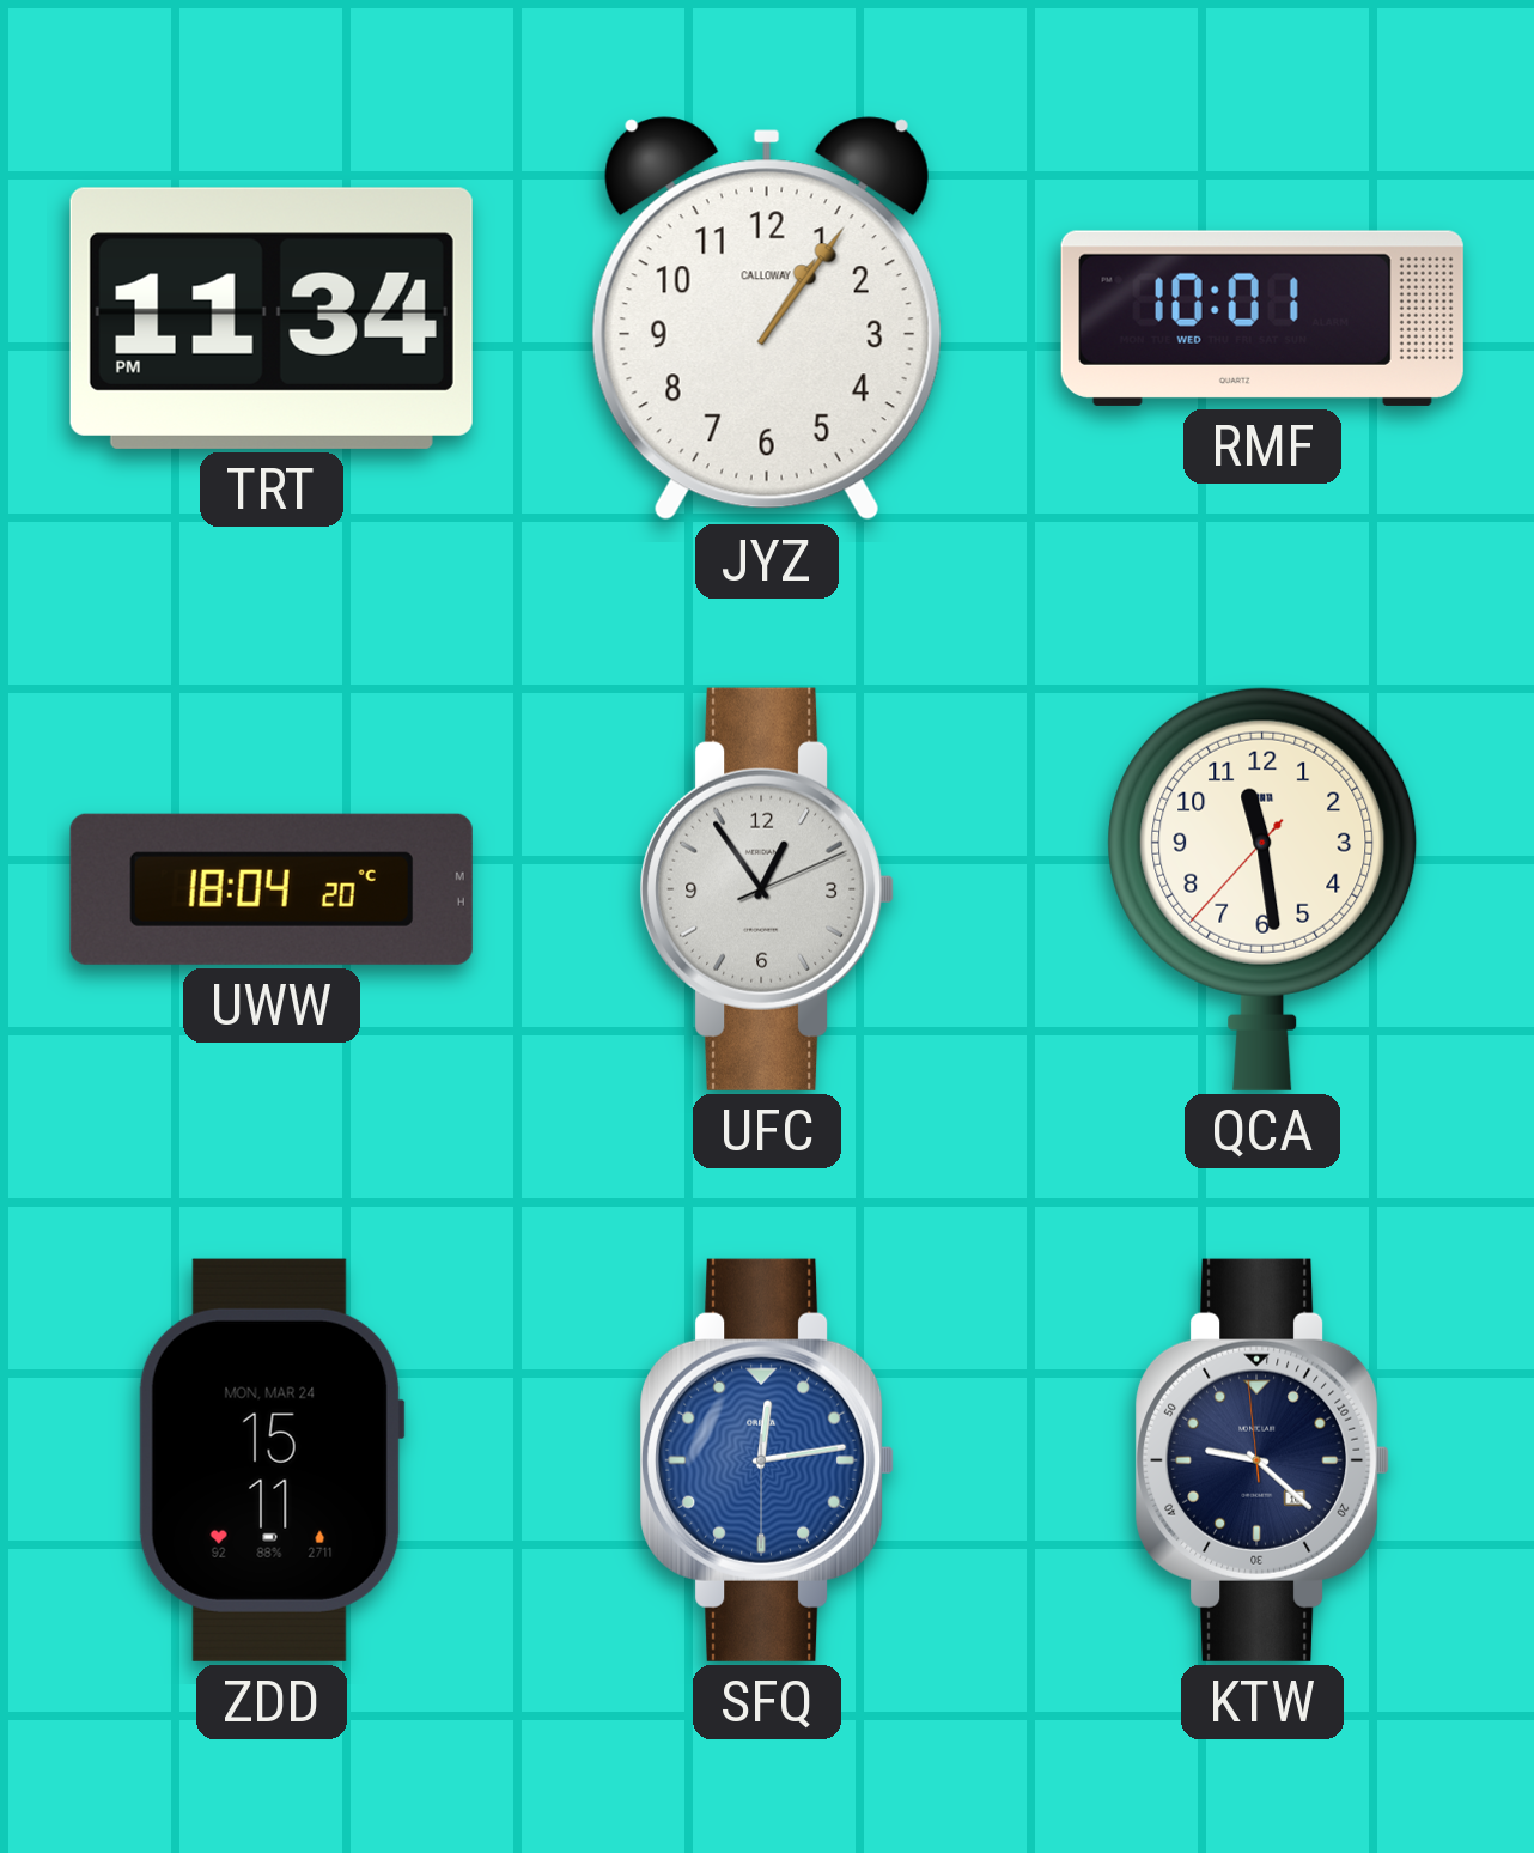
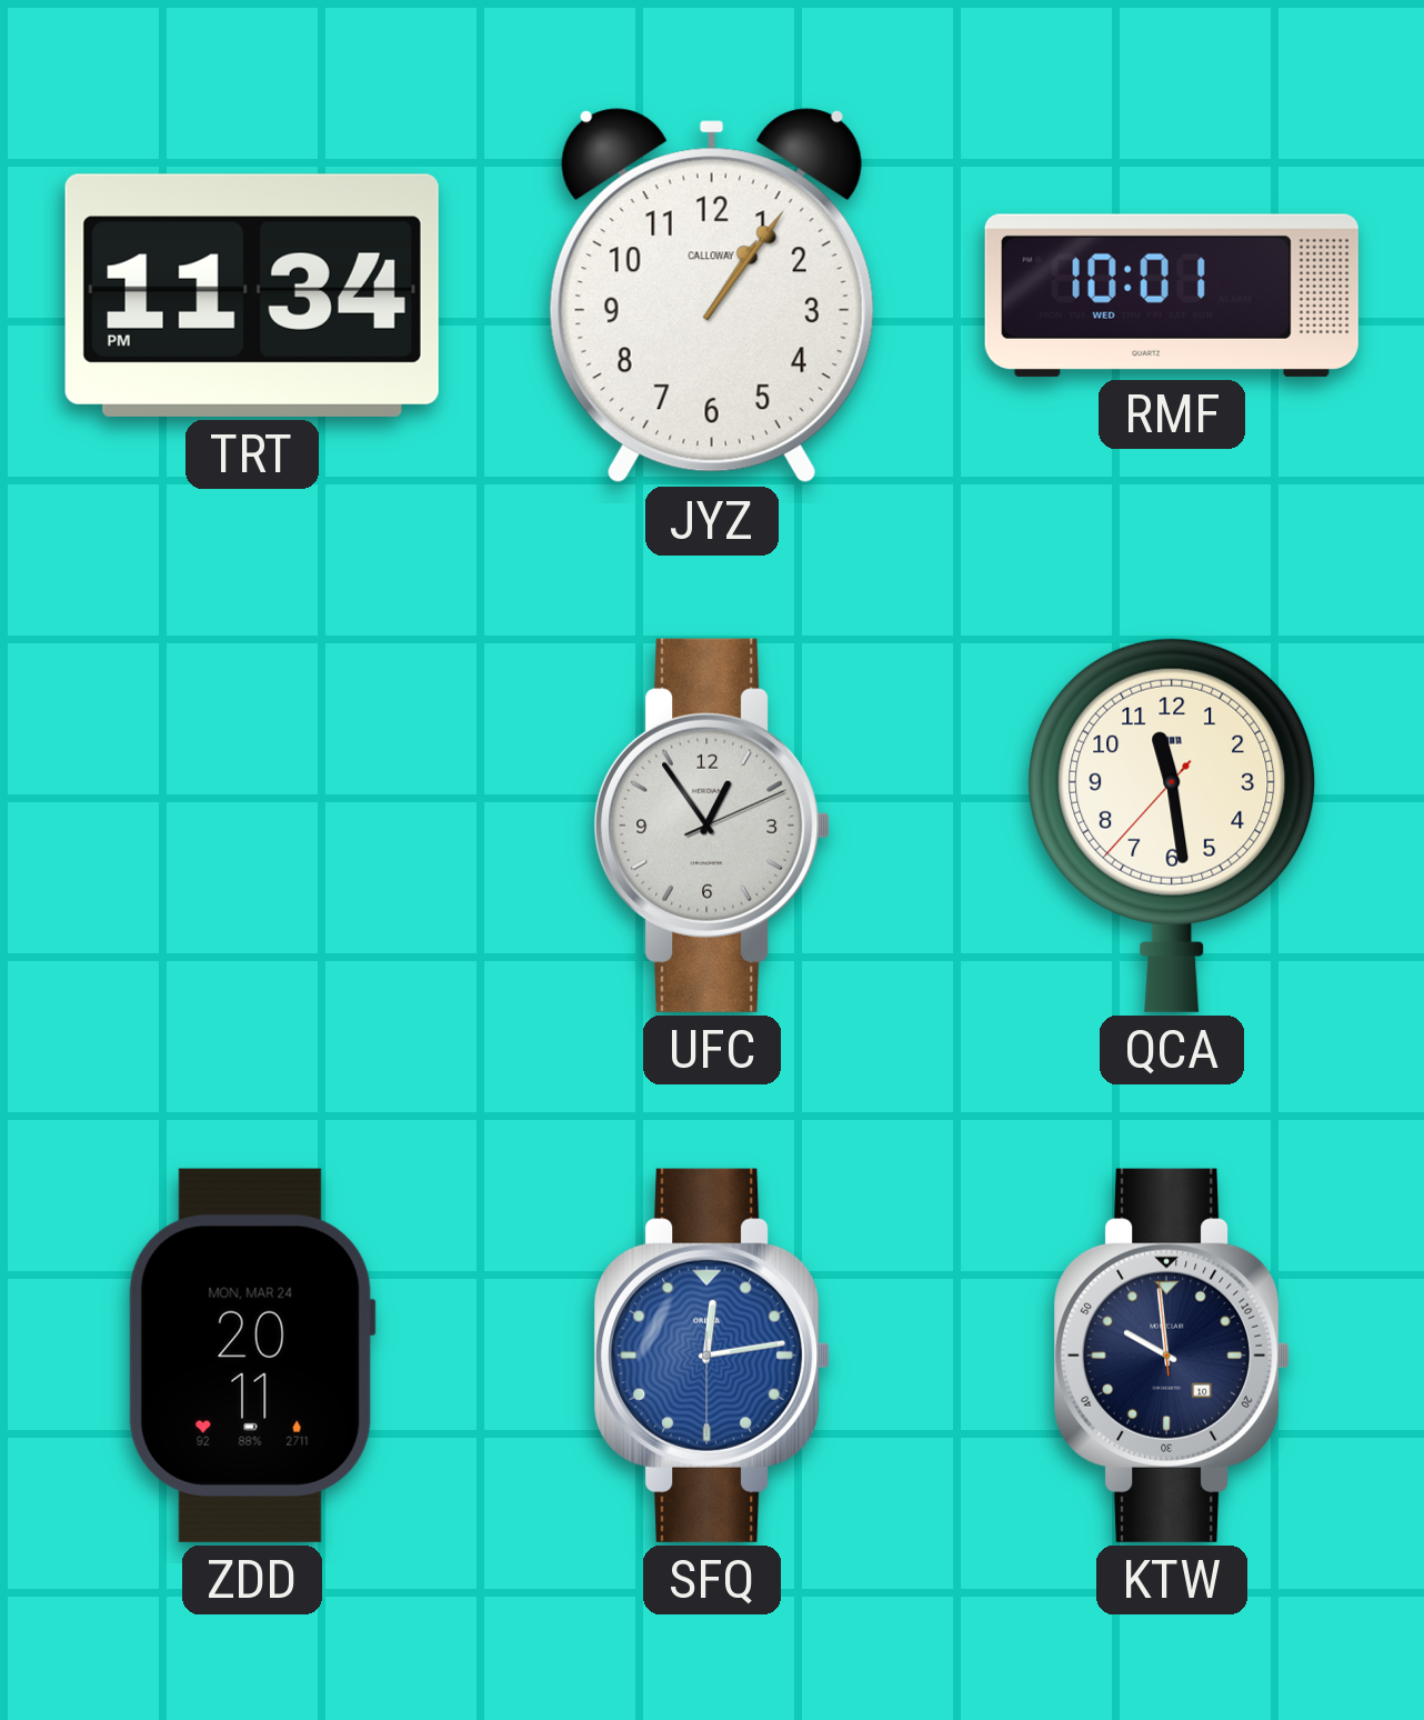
UWW: 18:04 -> none
ZDD: 15:11 -> 20:11
KTW: 9:21 -> 9:58
